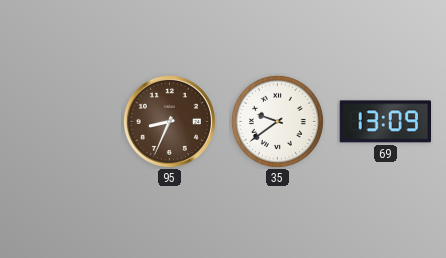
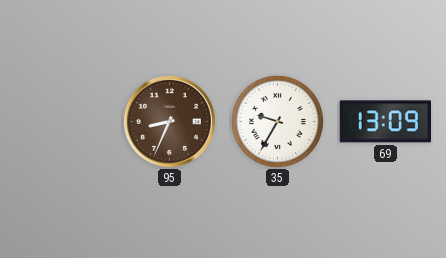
35: 9:39 -> 9:35
